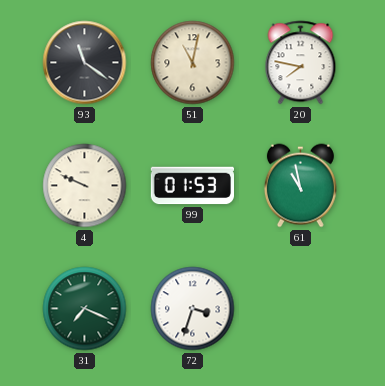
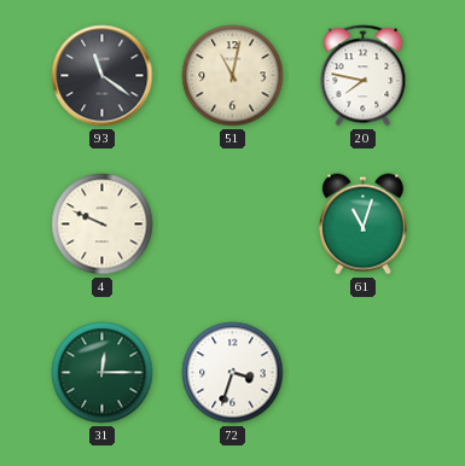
99: 01:53 -> none
61: 10:58 -> 11:03
31: 7:19 -> 12:15
